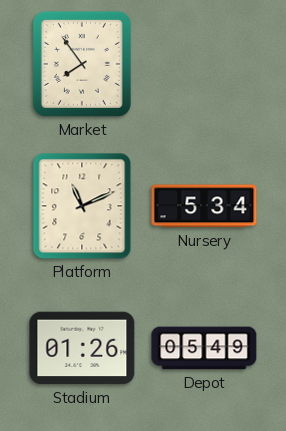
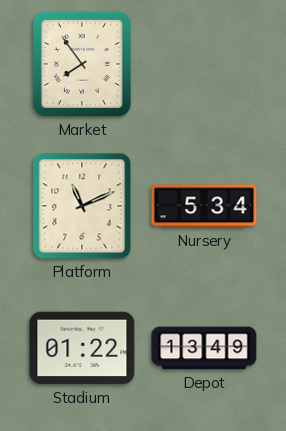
Stadium: 01:26 -> 01:22
Depot: 05:49 -> 13:49
